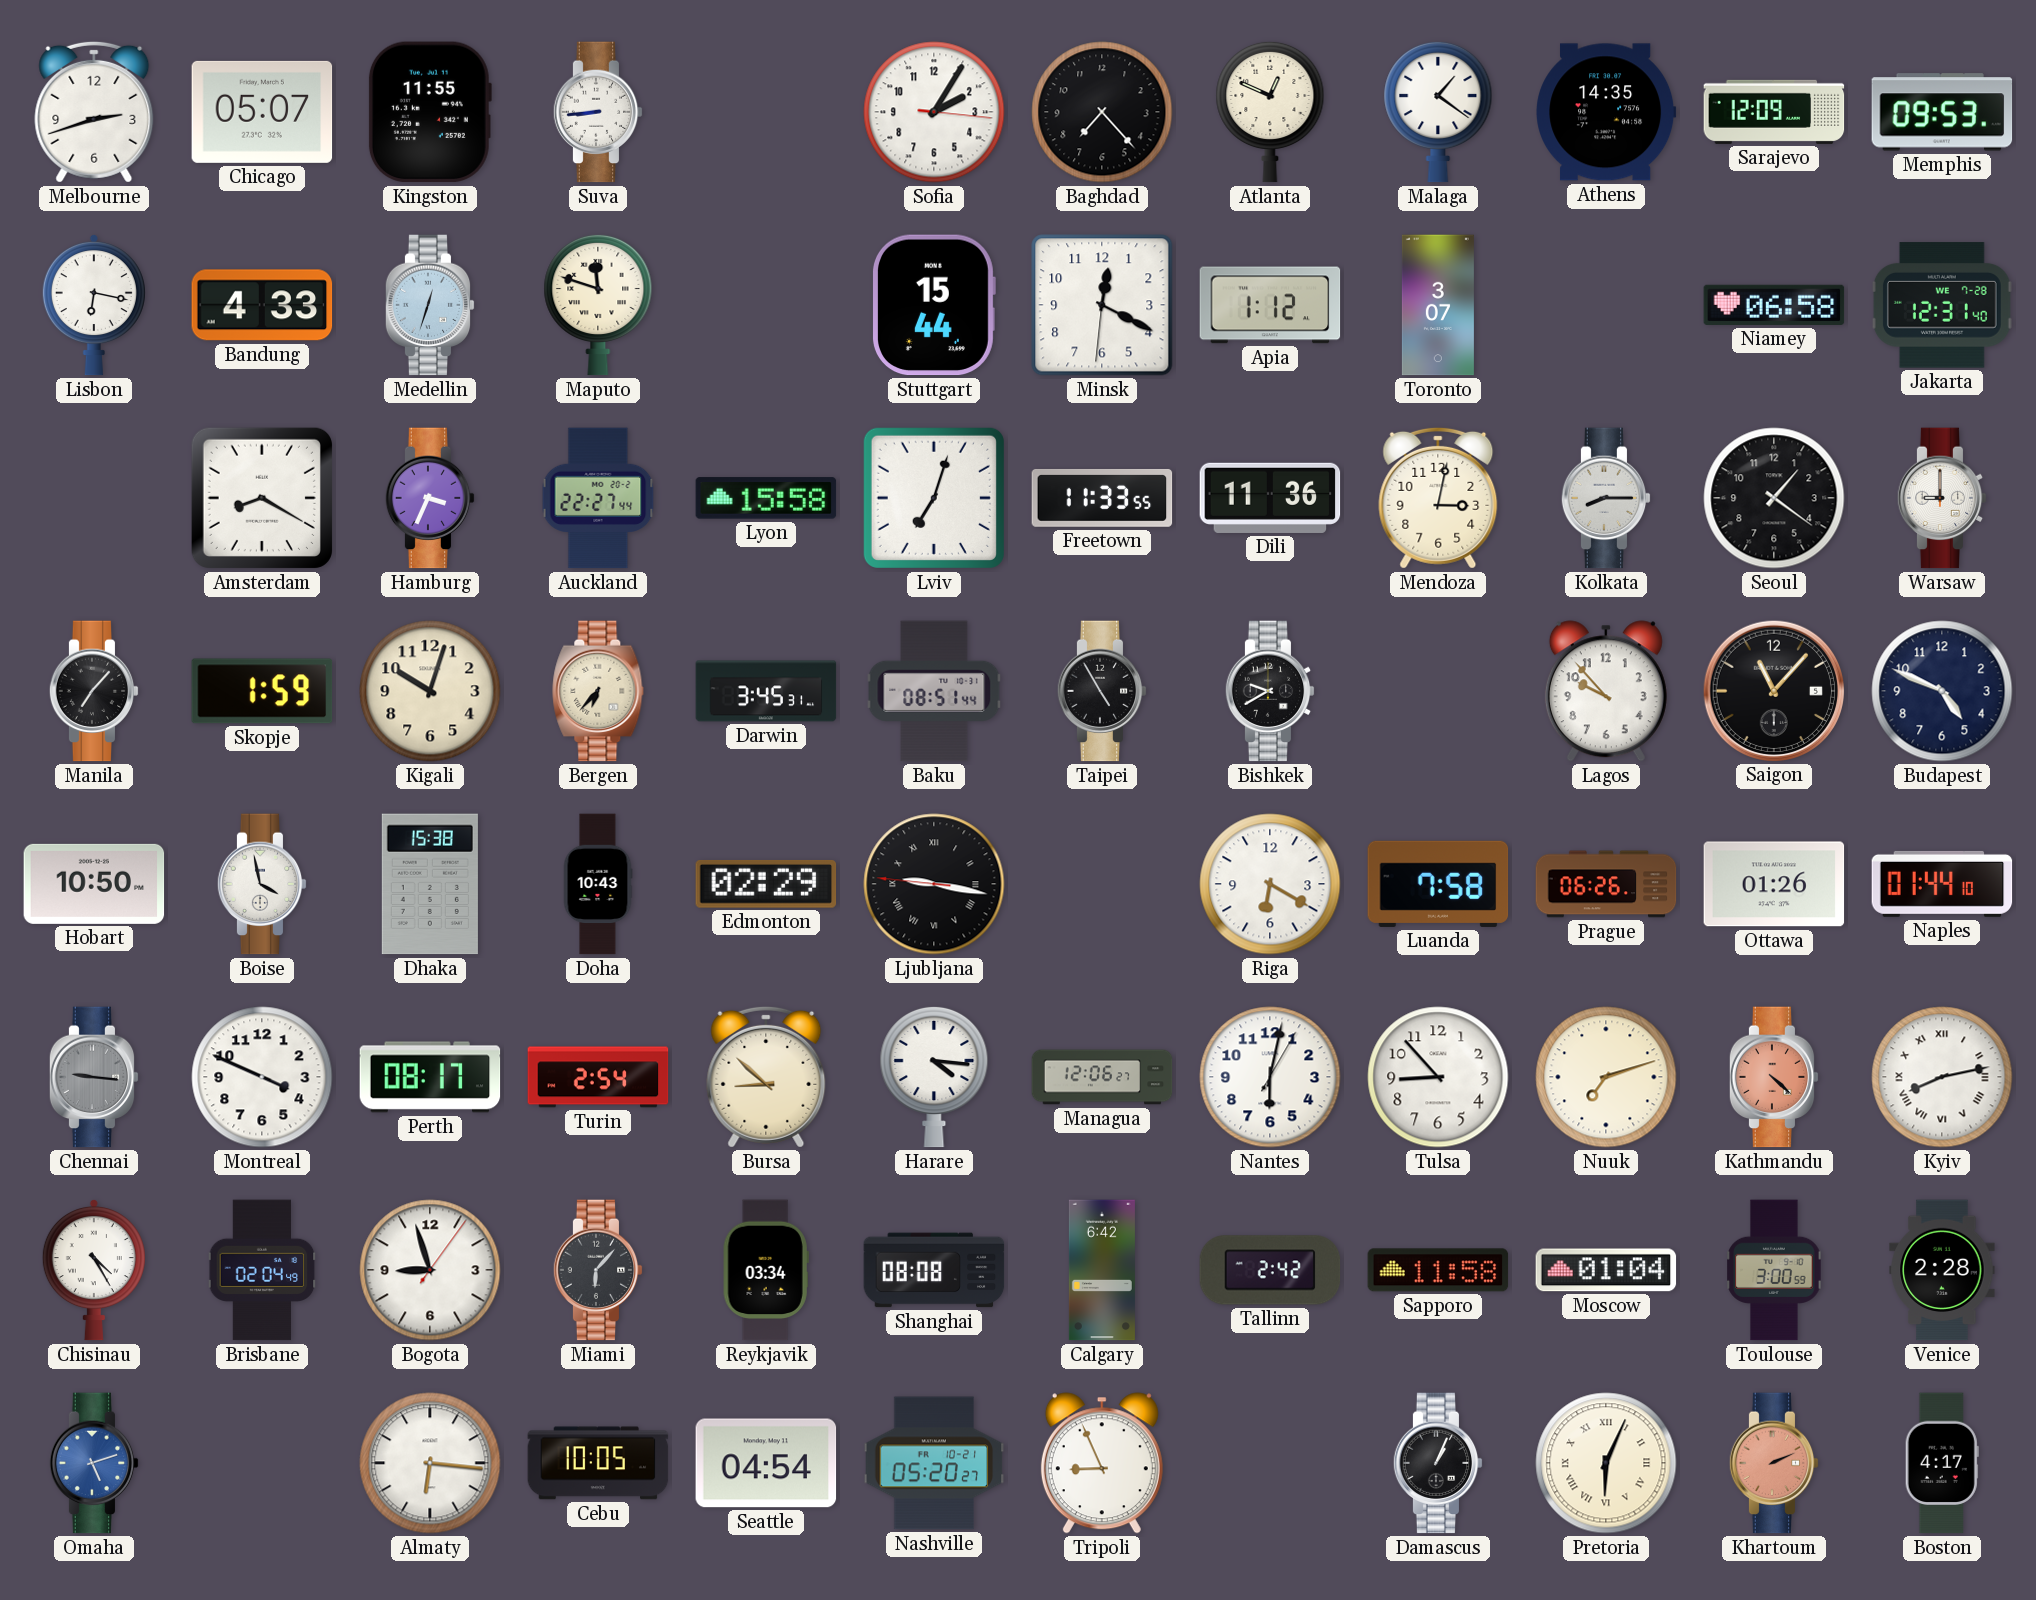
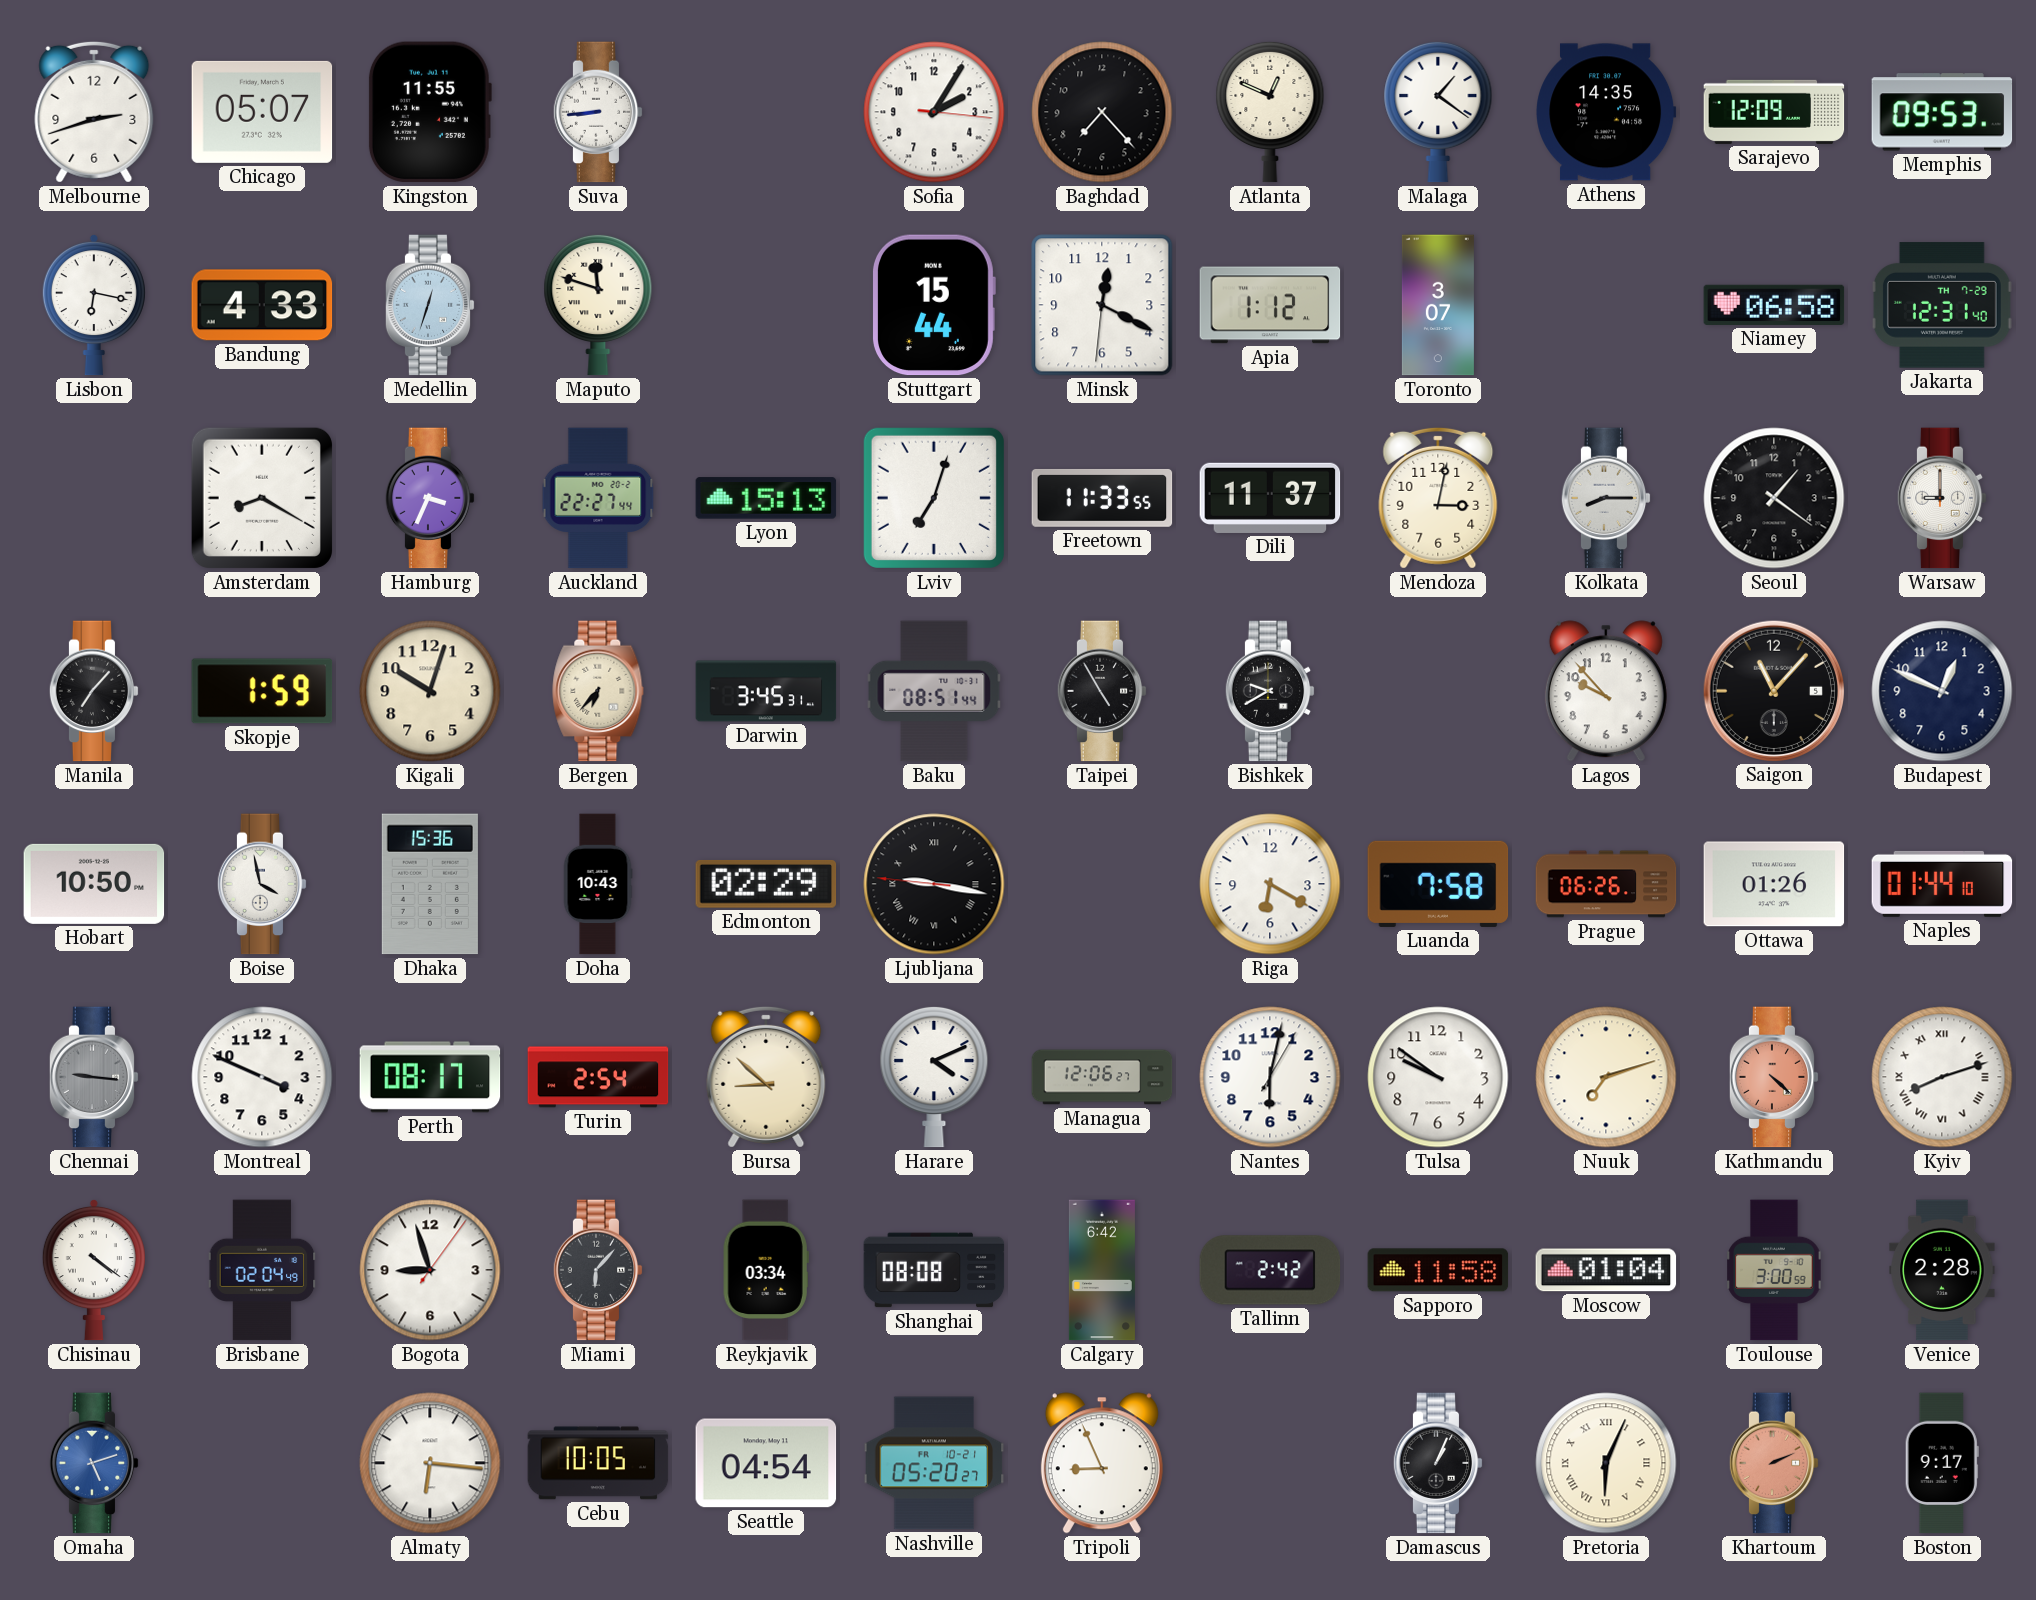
Jakarta date: WE 7-28 -> TH 7-29
Lyon: 15:58 -> 15:13
Dili: 11:36 -> 11:37
Budapest: 4:49 -> 12:49
Dhaka: 15:38 -> 15:36
Harare: 4:16 -> 4:11
Tulsa: 8:53 -> 9:51
Kyiv: 8:13 -> 8:12
Chisinau: 4:25 -> 4:21
Boston: 4:17 -> 9:17
